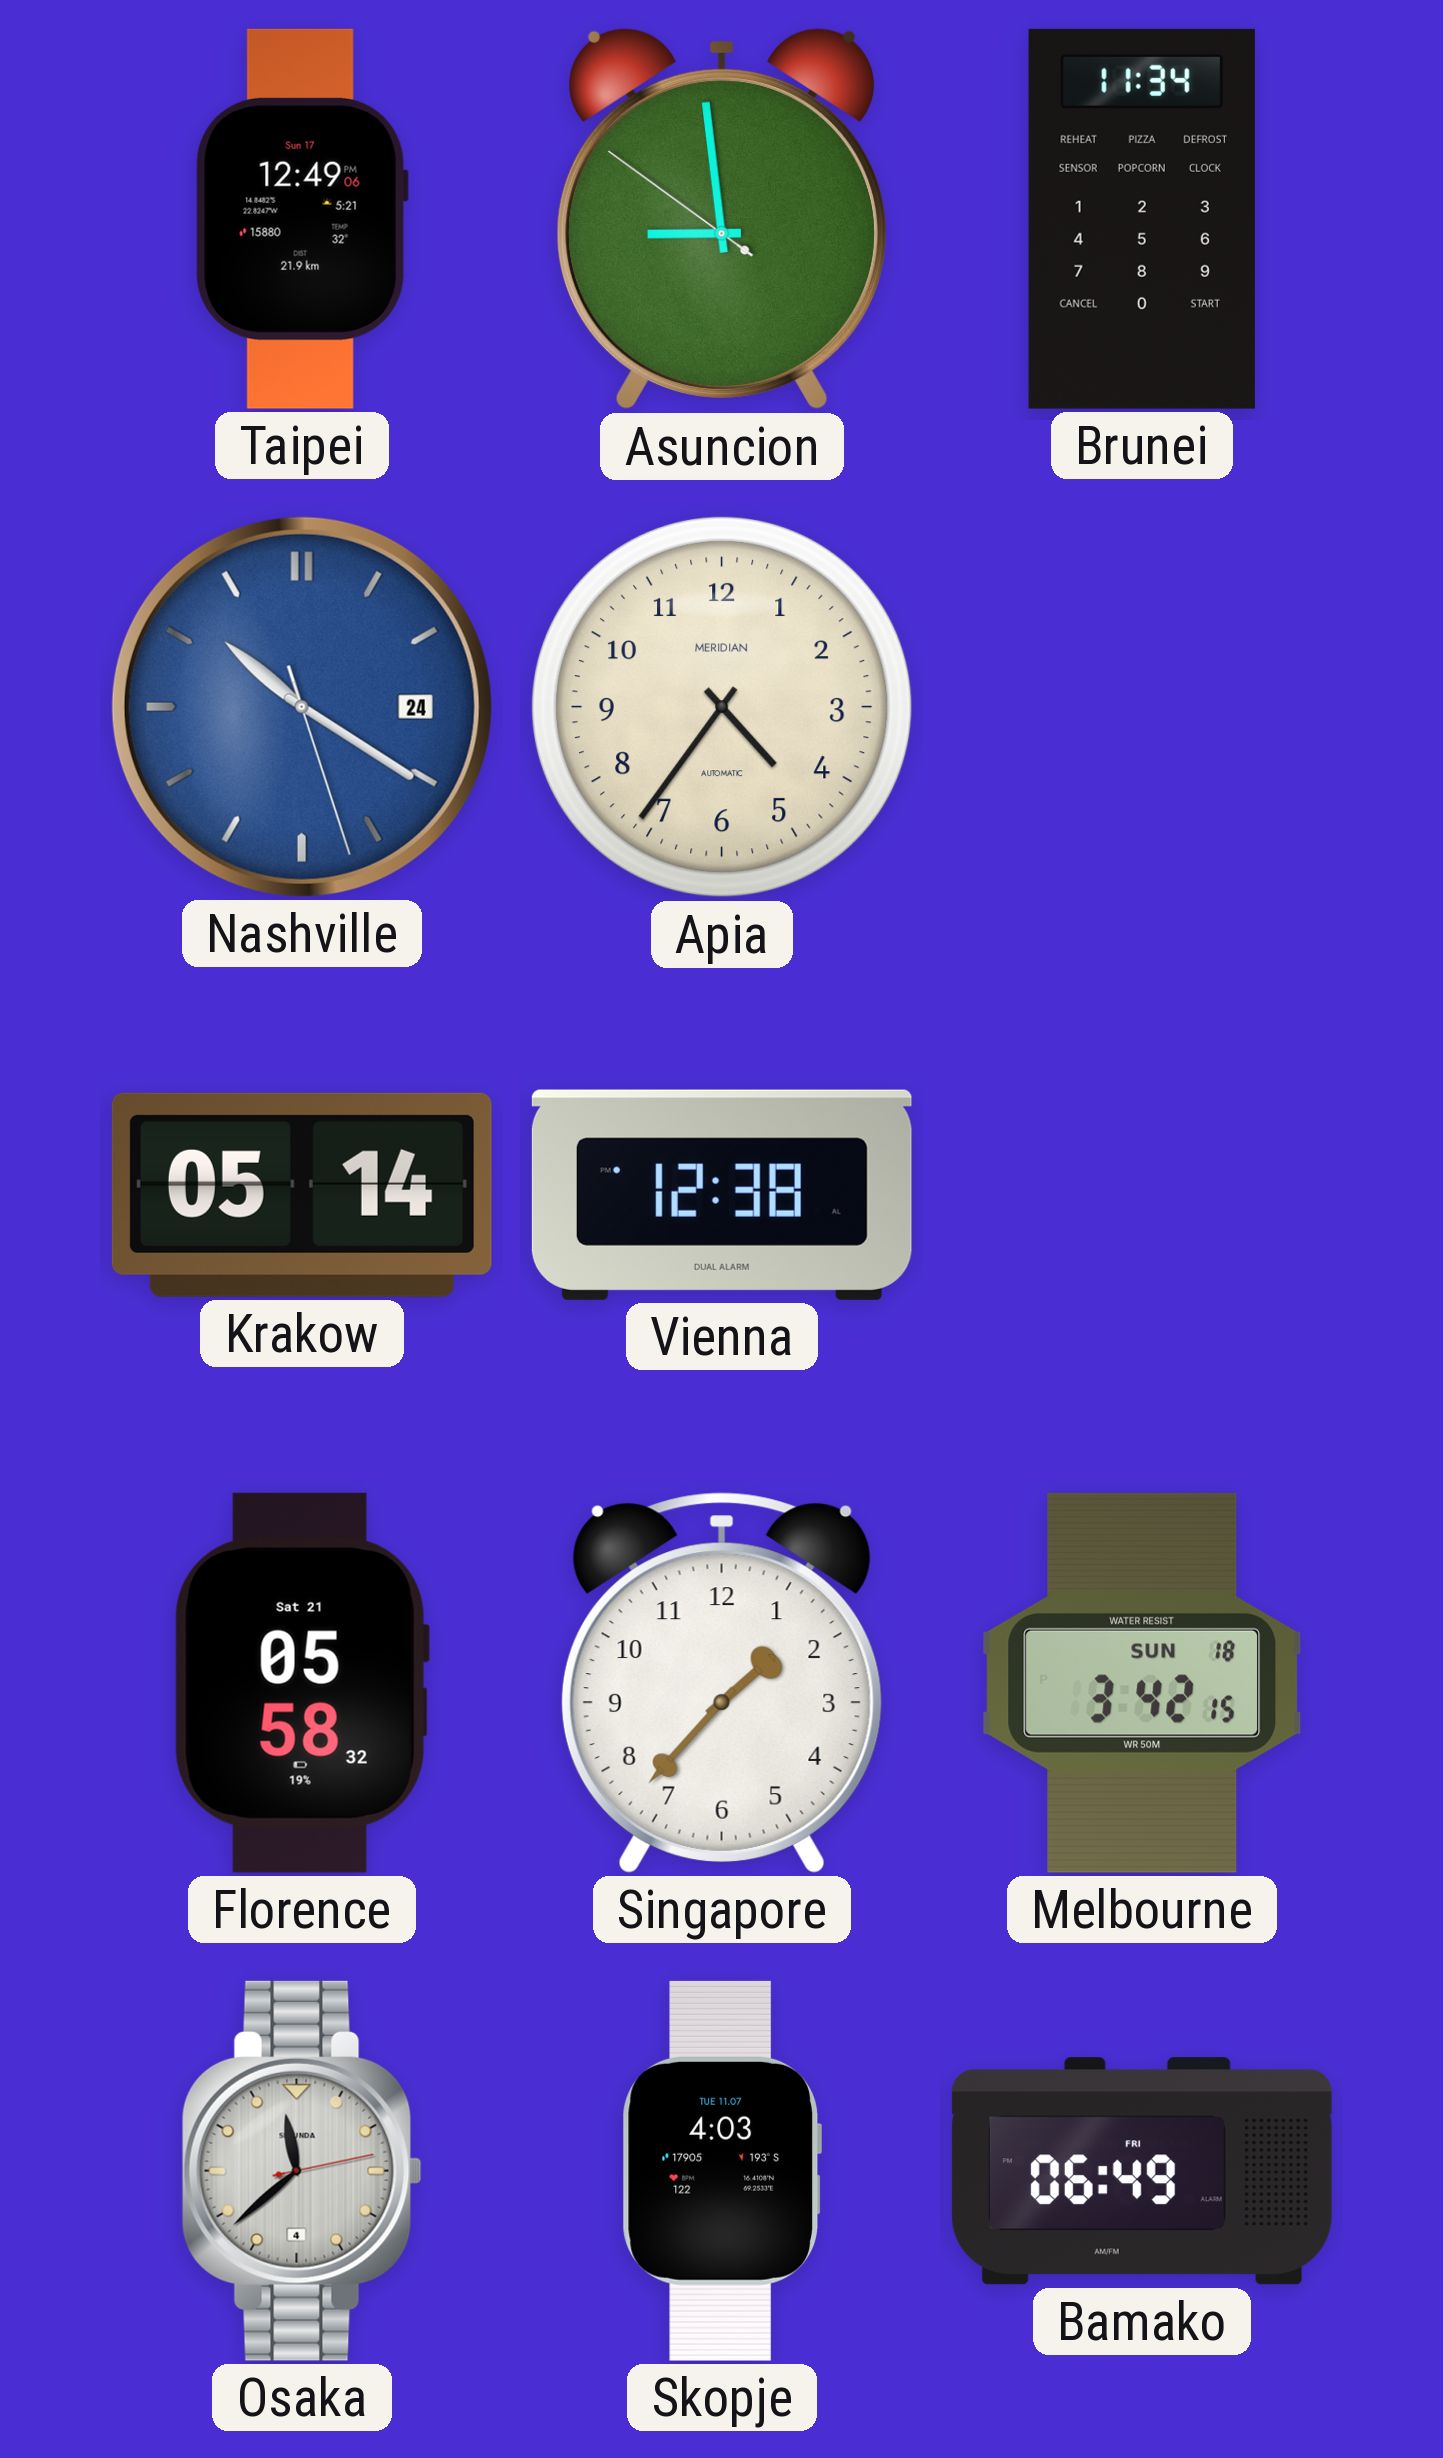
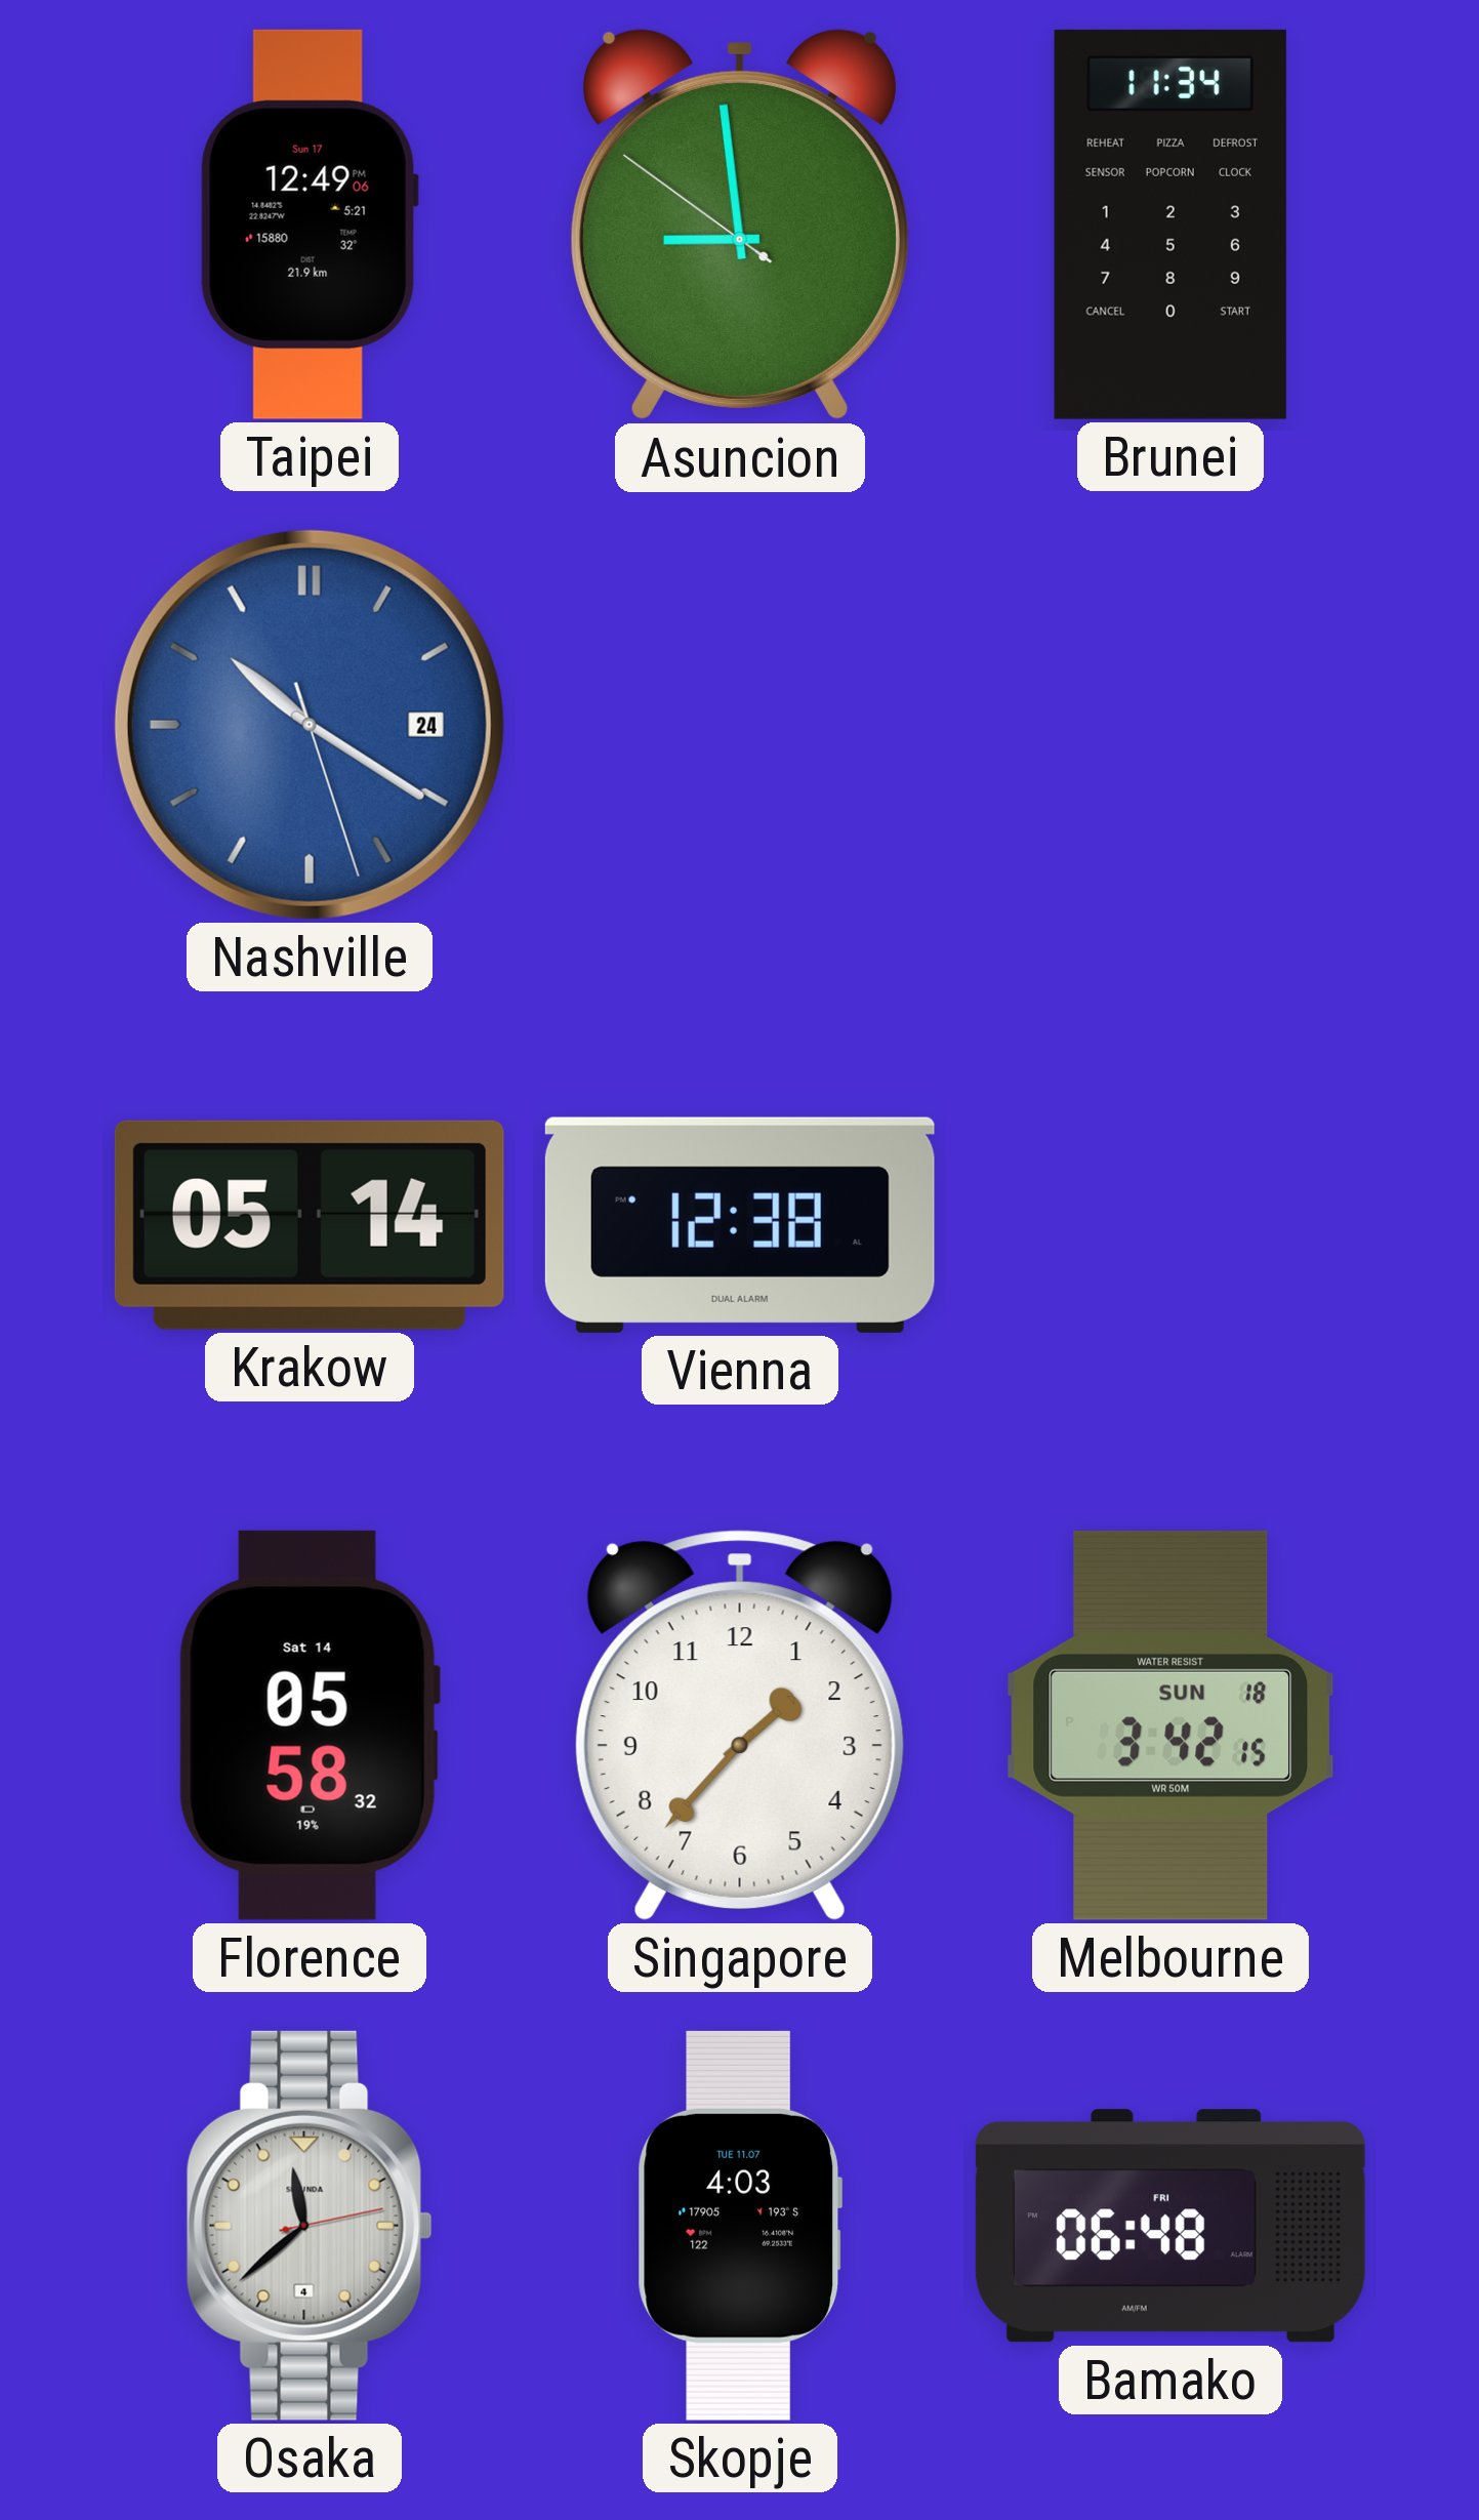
Apia: 4:36 -> none
Florence date: Sat 21 -> Sat 14
Bamako: 06:49 -> 06:48
